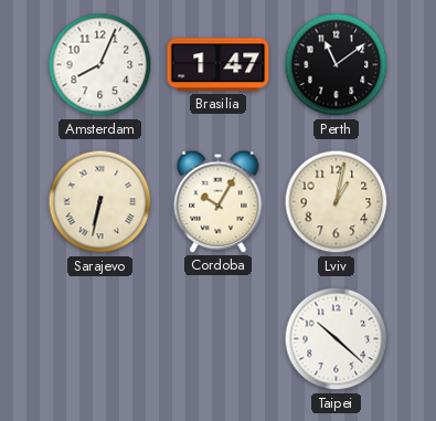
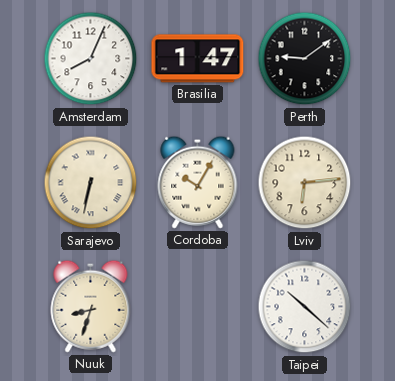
Perth: 11:09 -> 9:09
Lviv: 1:02 -> 6:14
Nuuk: none -> 8:33
